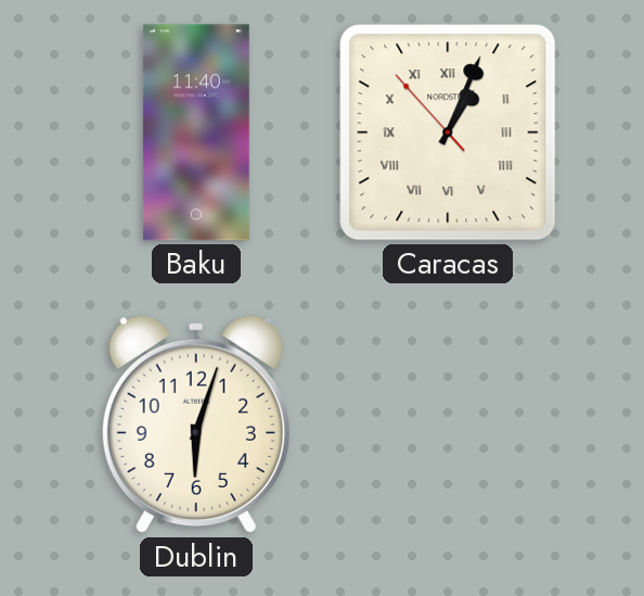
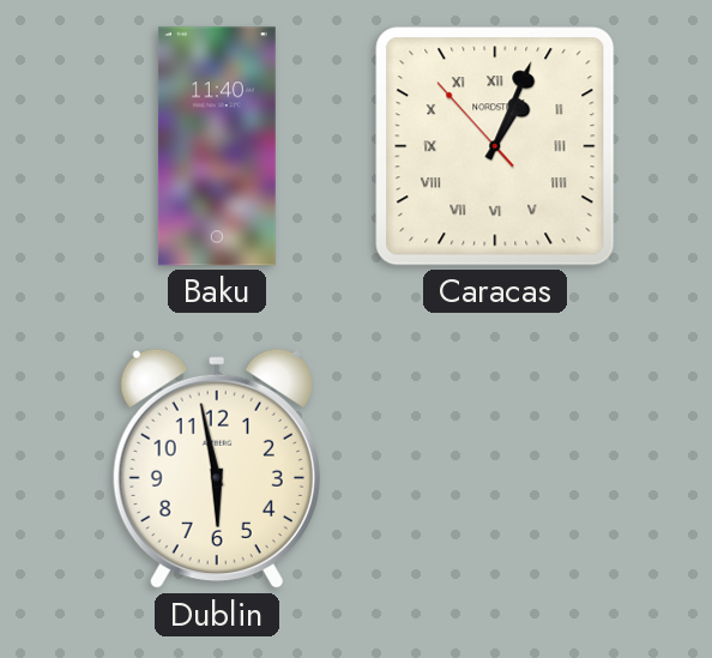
Dublin: 6:03 -> 5:58
